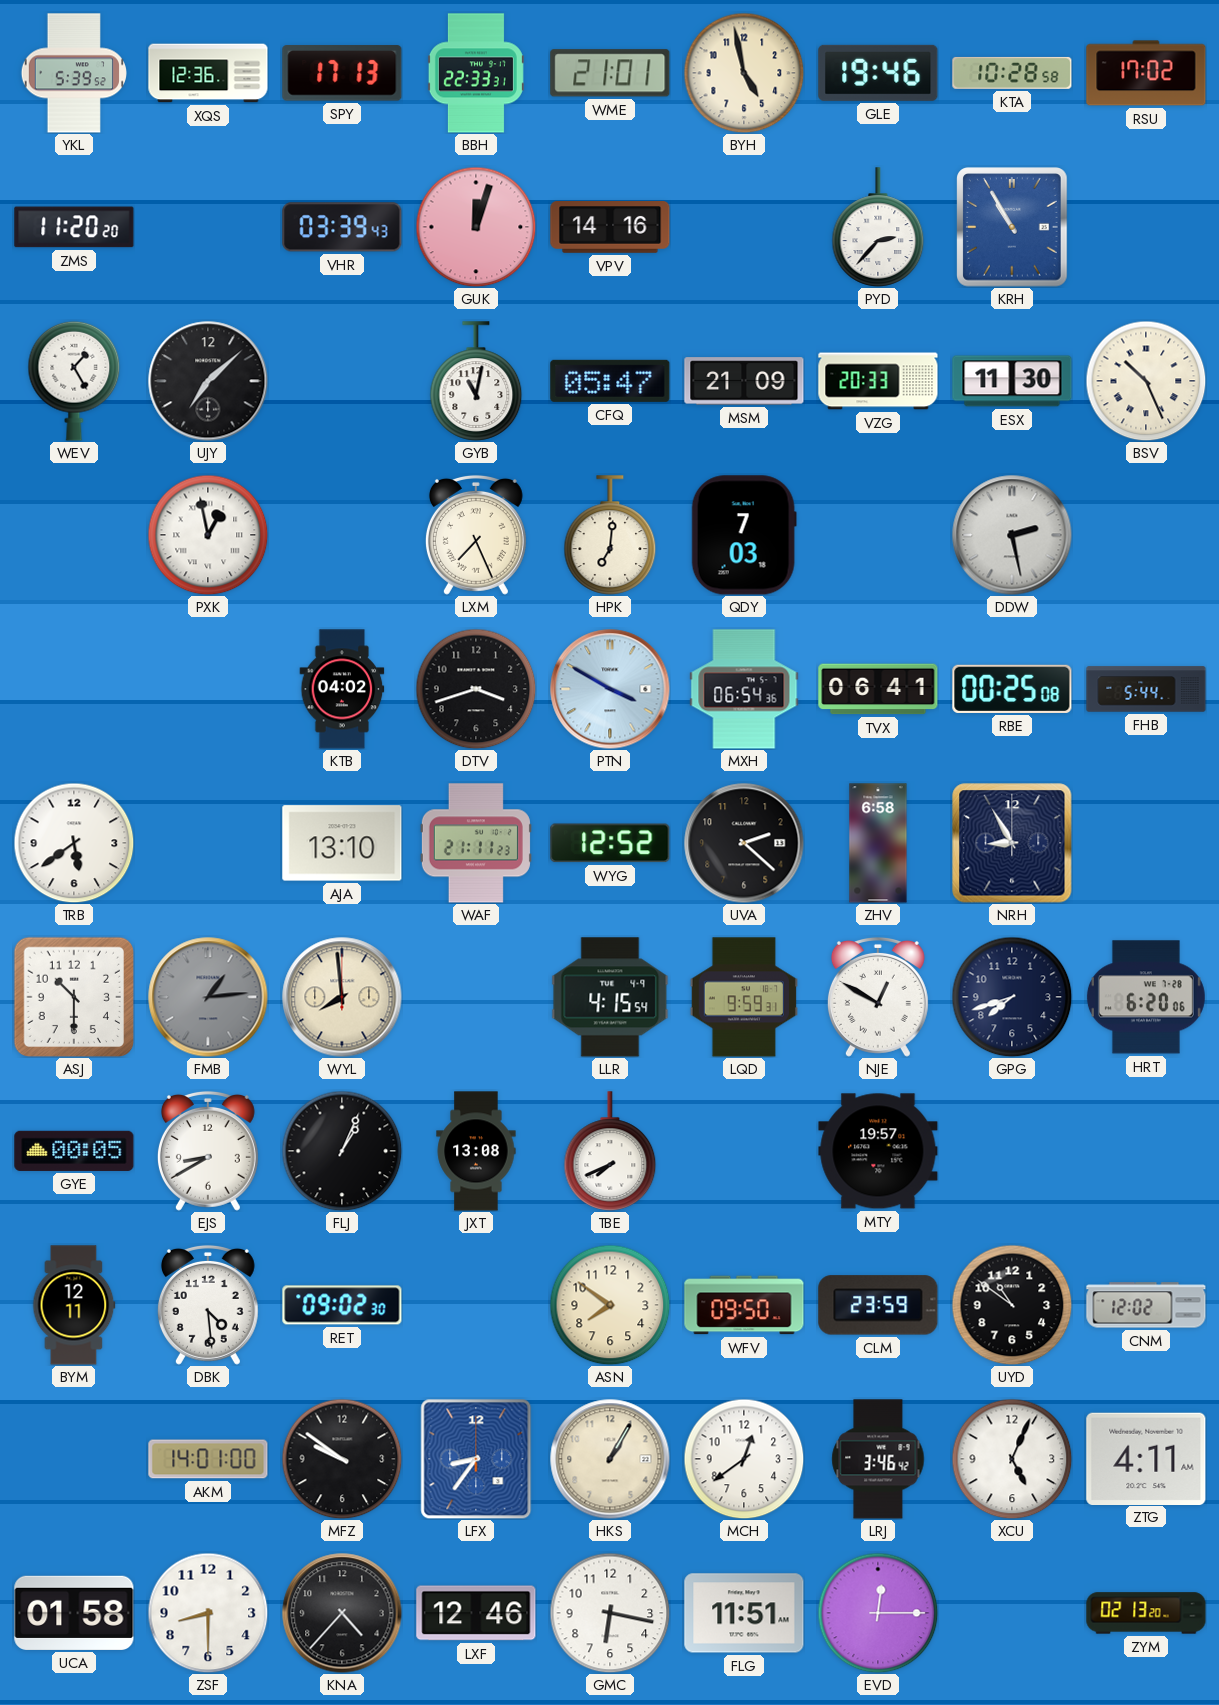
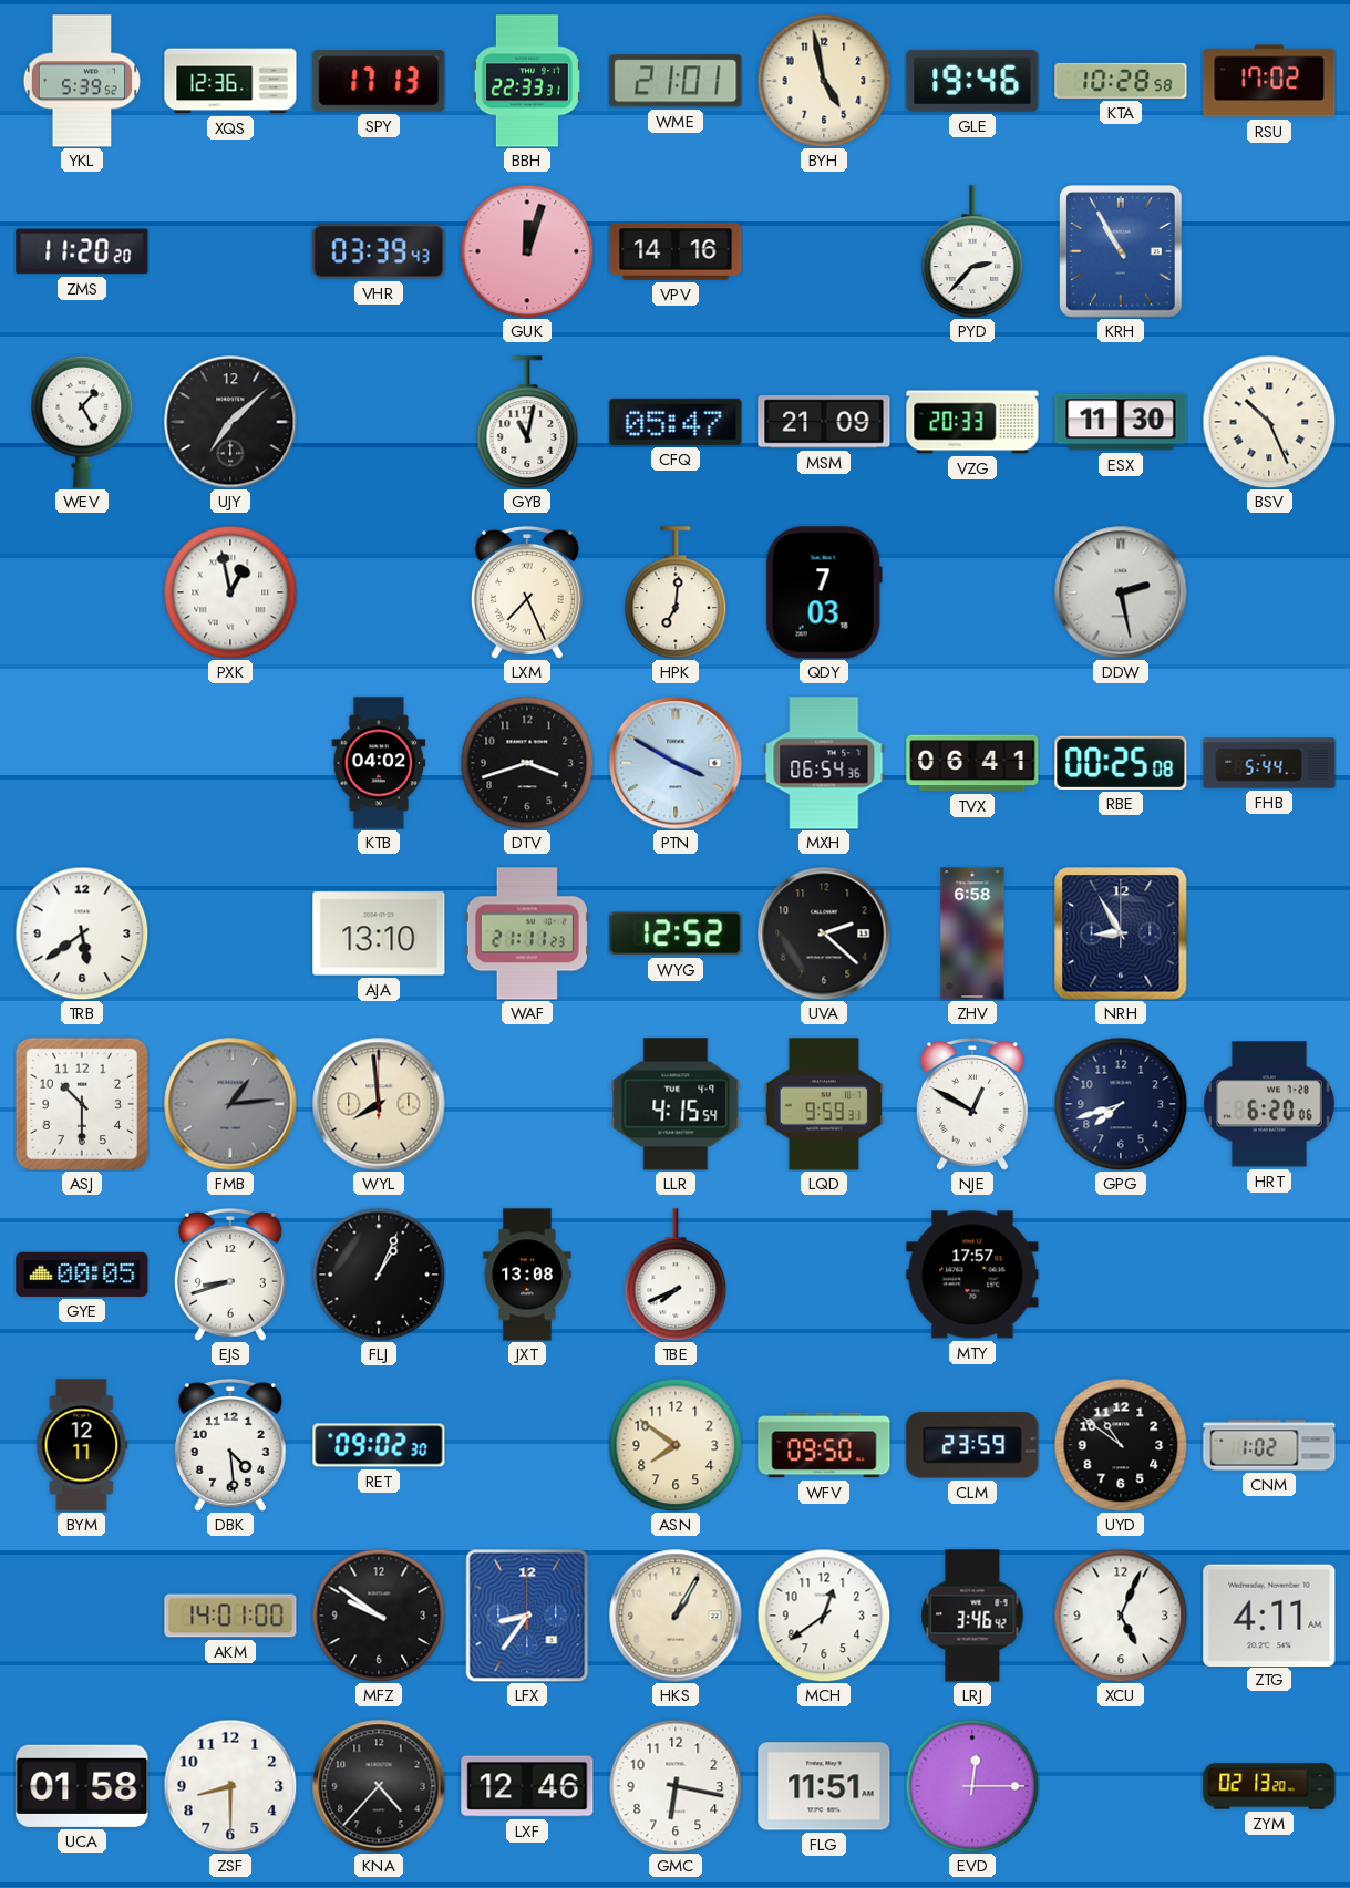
EJS: 8:40 -> 8:42
MTY: 19:57 -> 17:57
CNM: 12:02 -> 1:02
